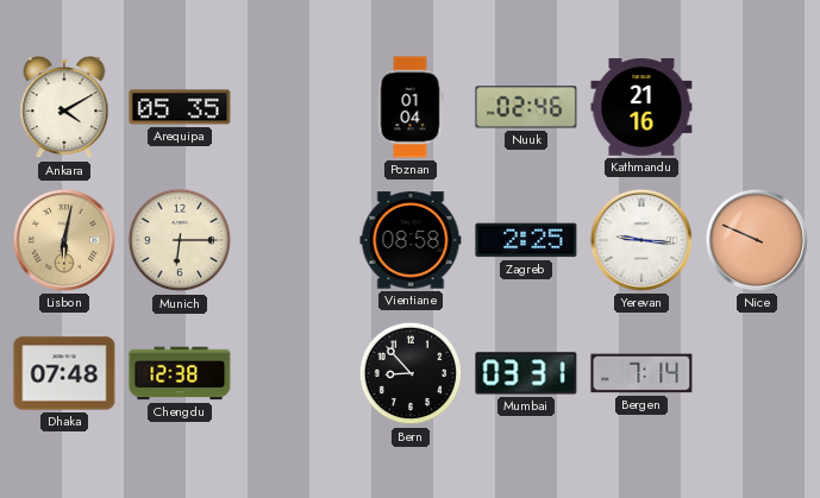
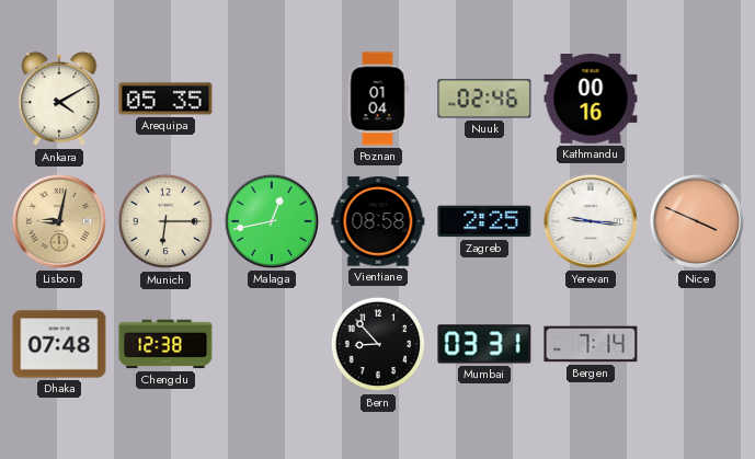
Kathmandu: 21:16 -> 00:16
Lisbon: 6:02 -> 9:02
Malaga: none -> 12:43
Nice: 9:49 -> 3:49
